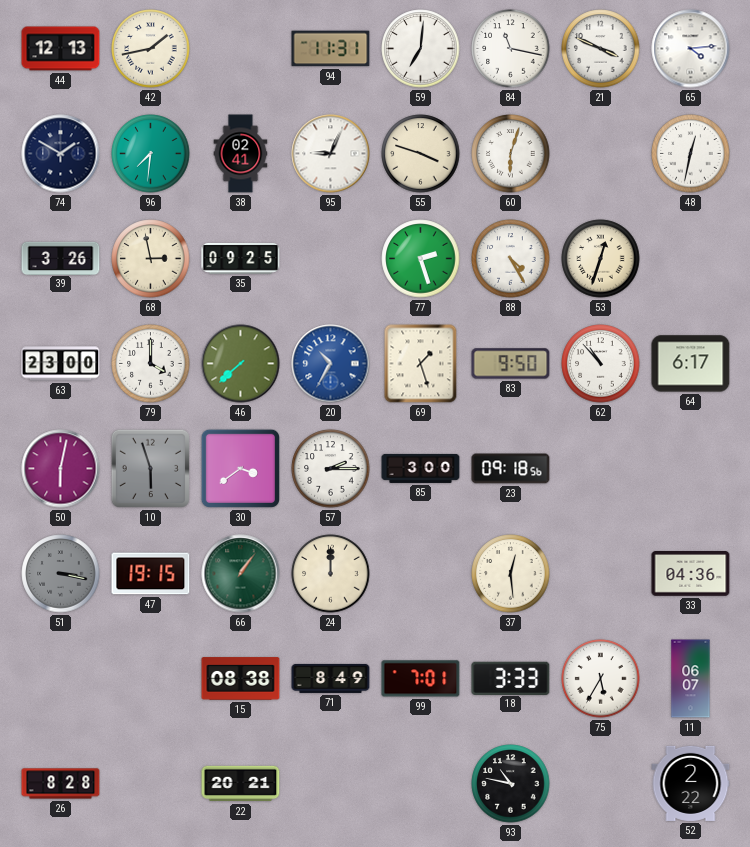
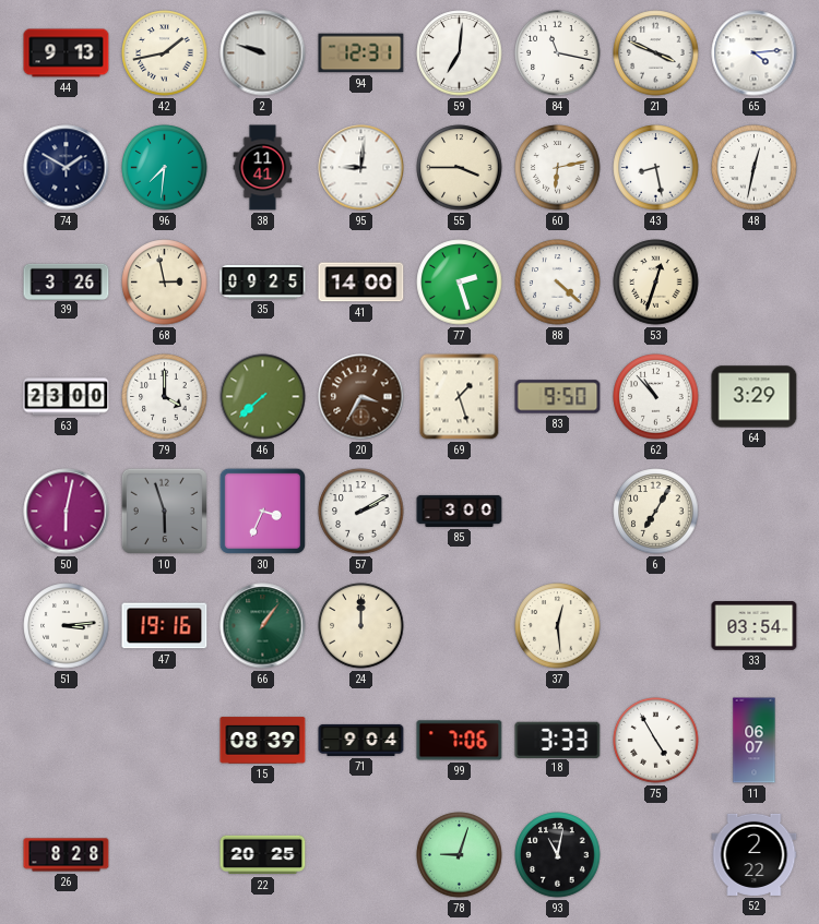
44: 12:13 -> 9:13
2: none -> 9:48
94: 11:31 -> 12:31
38: 02:41 -> 11:41
95: 9:04 -> 9:01
55: 3:48 -> 3:45
60: 6:03 -> 6:13
43: none -> 8:28
41: none -> 14:00
88: 4:25 -> 4:22
20: 10:35 -> 3:35
20 dial: blue -> brown
64: 6:17 -> 3:29
30: 3:39 -> 3:34
57: 2:15 -> 2:10
23: 09:18 -> none
6: none -> 7:05
51: 3:17 -> 3:14
51 dial: grey -> white
47: 19:15 -> 19:16
33: 04:36 -> 03:54
15: 08:38 -> 08:39
71: 8:49 -> 9:04
99: 7:01 -> 7:06
75: 5:35 -> 4:55
22: 20:21 -> 20:25
78: none -> 9:03
93: 10:47 -> 11:02
